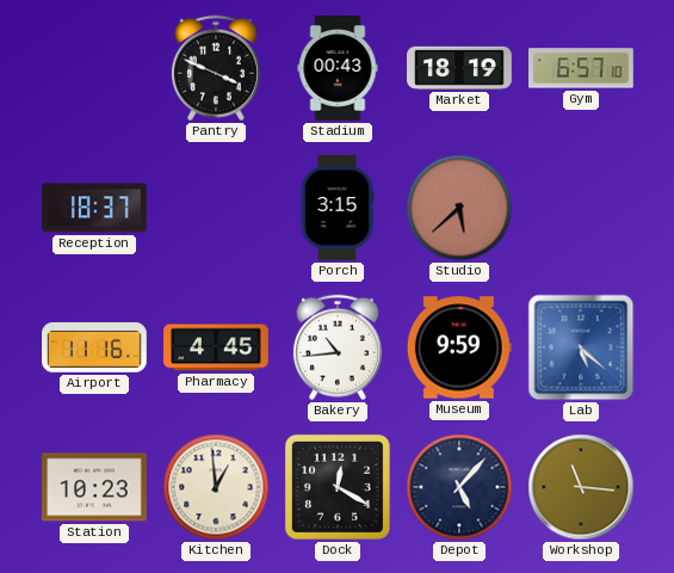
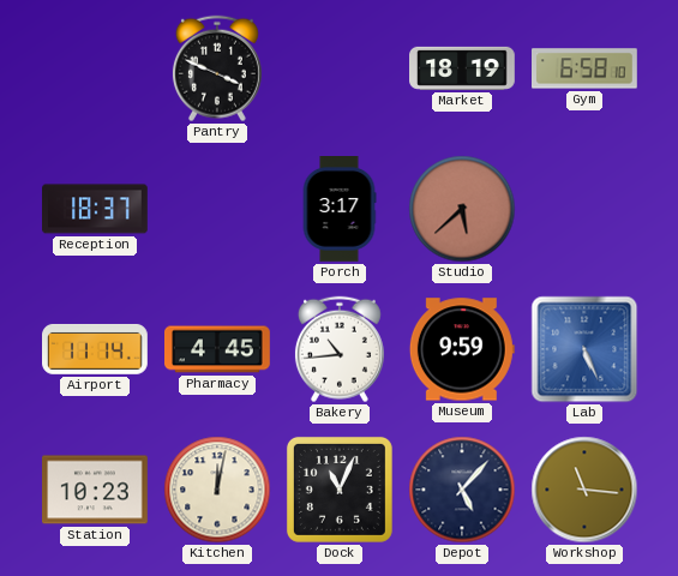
Stadium: 00:43 -> none
Gym: 6:57 -> 6:58
Porch: 3:15 -> 3:17
Airport: 11:16 -> 11:14
Lab: 5:22 -> 5:26
Kitchen: 12:59 -> 12:02
Dock: 12:20 -> 11:04
